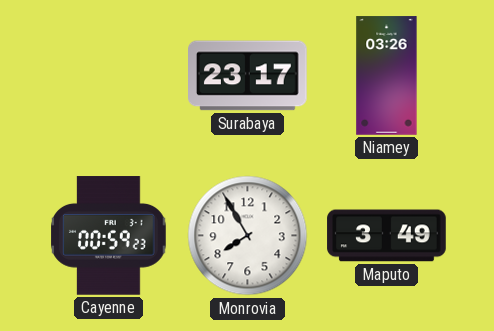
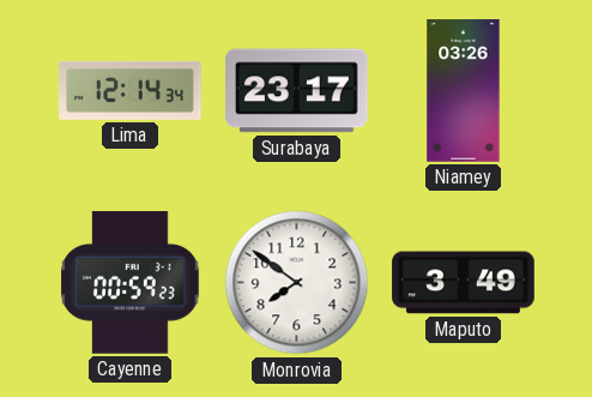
Lima: none -> 12:14
Monrovia: 7:55 -> 7:51
